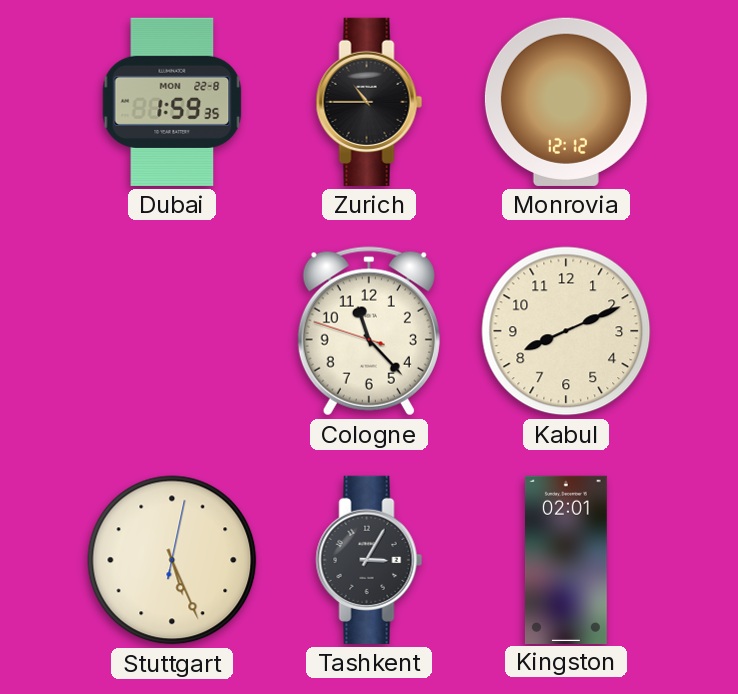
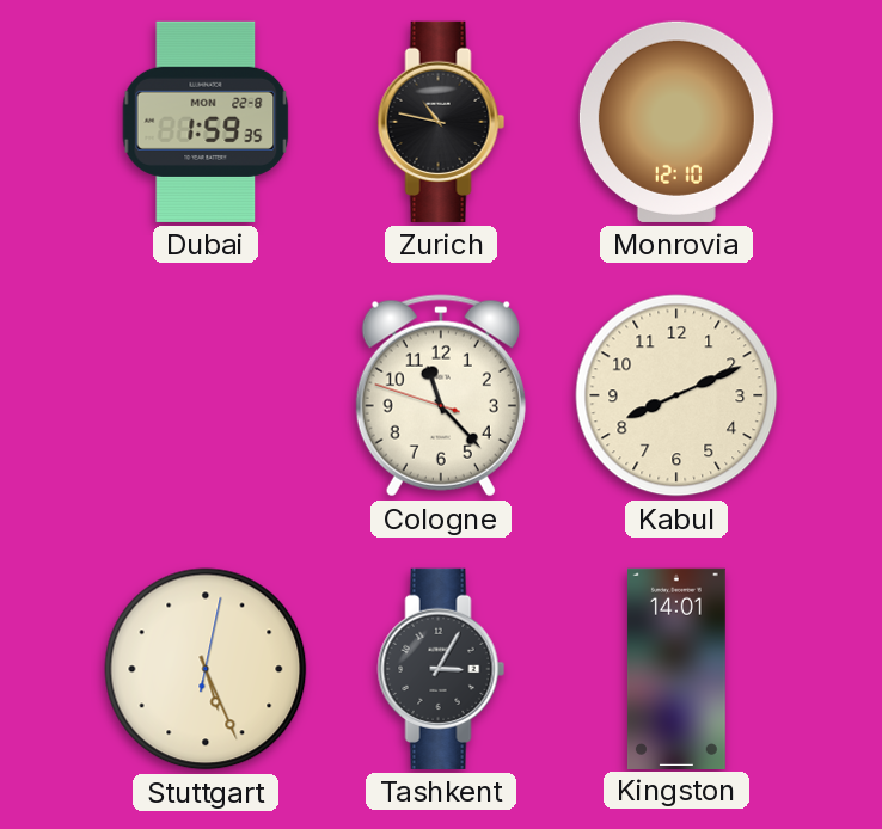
Zurich: 10:45 -> 10:47
Monrovia: 12:12 -> 12:10
Kingston: 02:01 -> 14:01
